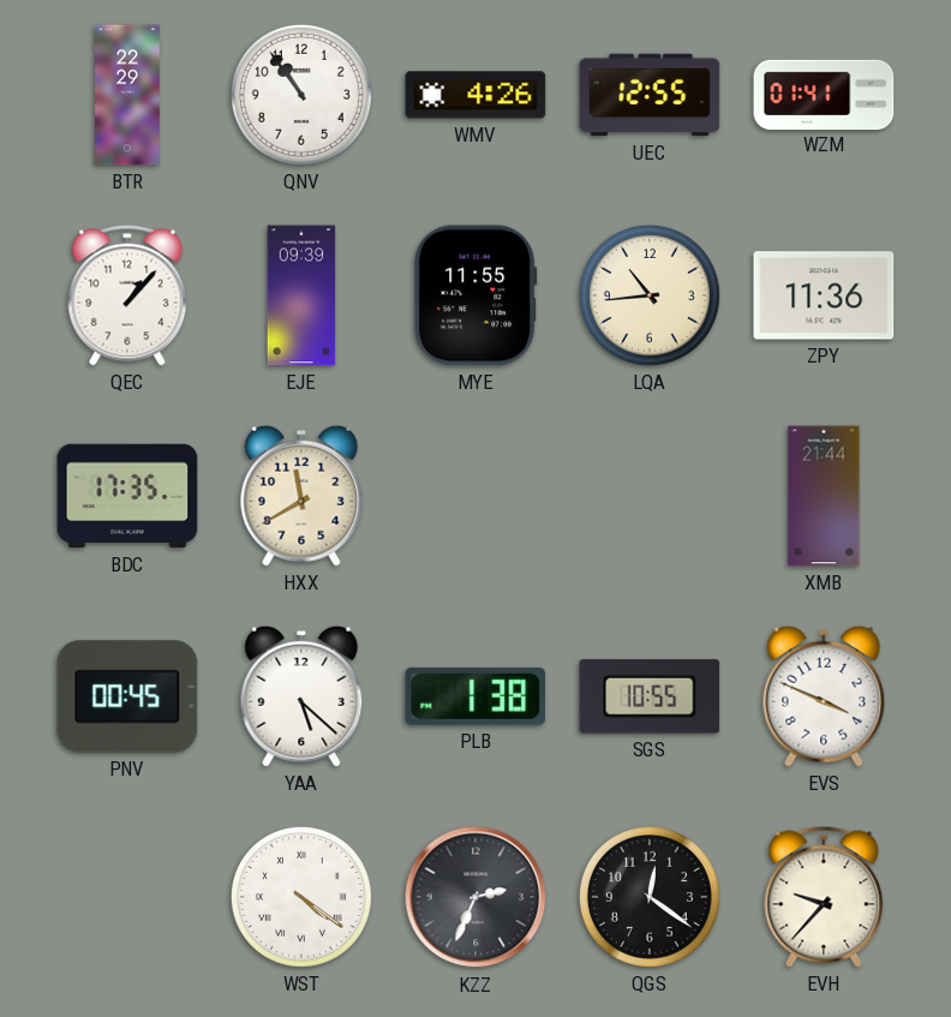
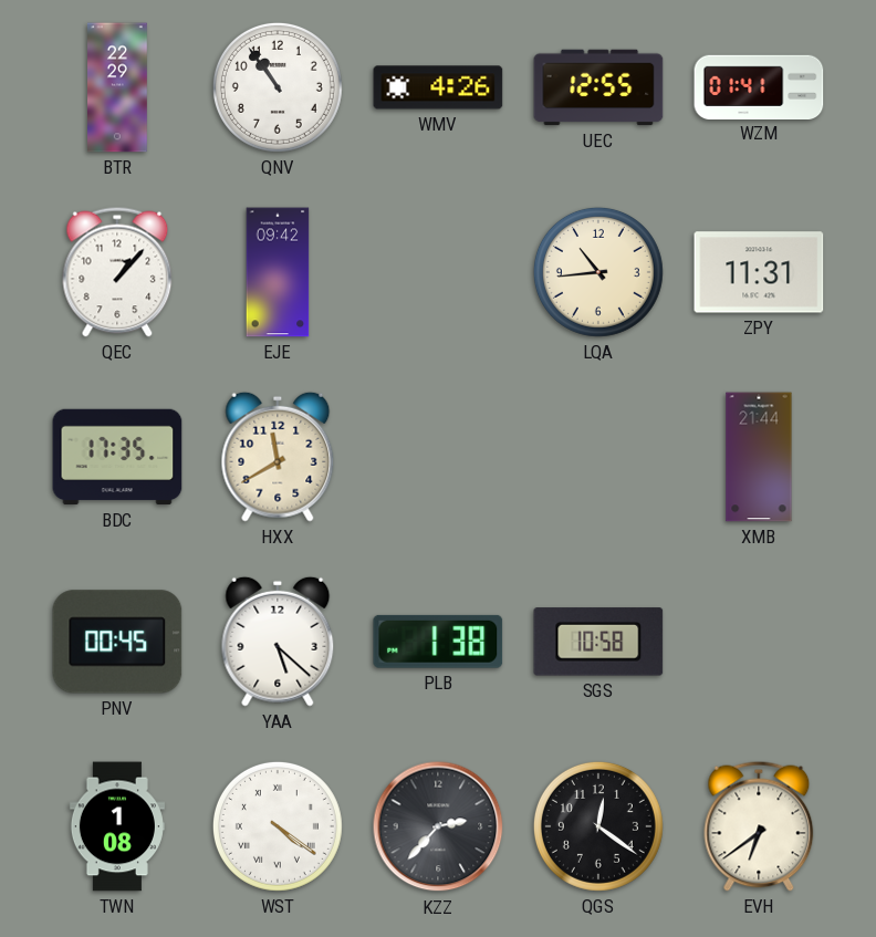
EJE: 09:39 -> 09:42
MYE: 11:55 -> none
ZPY: 11:36 -> 11:31
SGS: 10:55 -> 10:58
EVS: 3:49 -> none
TWN: none -> 1:08
KZZ: 2:34 -> 2:37
EVH: 9:37 -> 6:39
